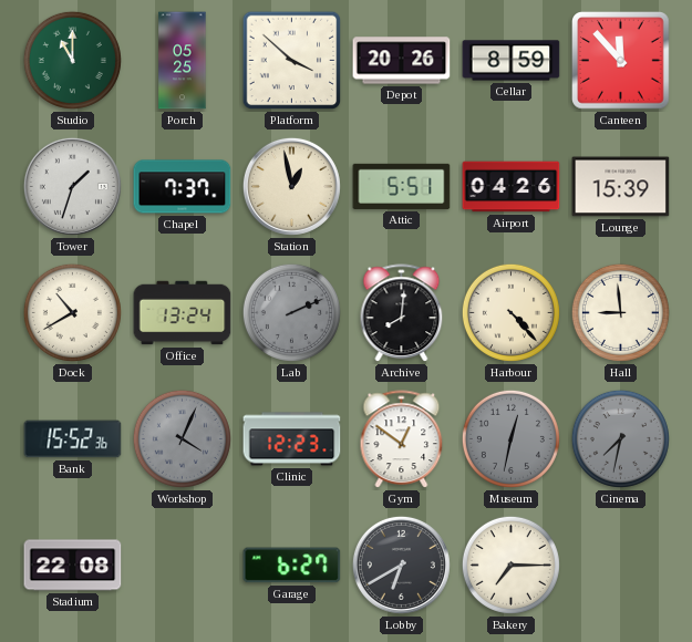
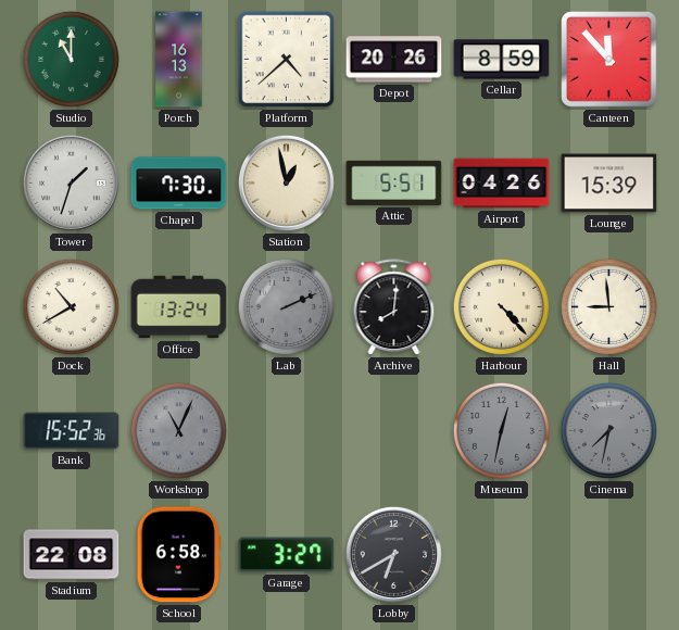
Porch: 05:25 -> 16:13
Platform: 3:52 -> 4:38
Chapel: 7:37 -> 7:30
Workshop: 4:04 -> 11:04
Clinic: 12:23 -> none
Gym: 12:51 -> none
School: none -> 6:58
Garage: 6:27 -> 3:27
Bakery: 7:15 -> none
